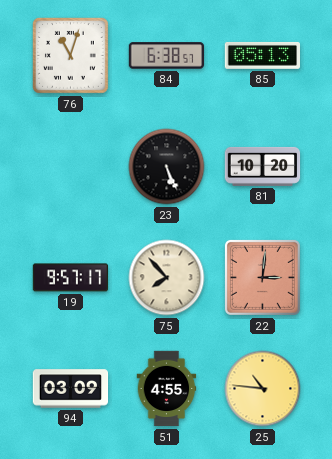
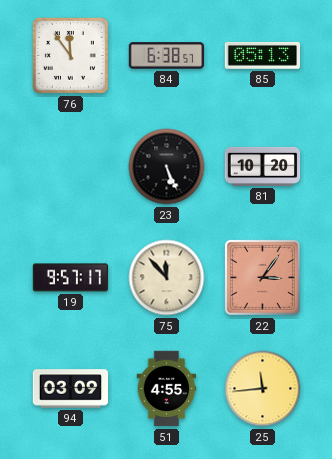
76: 11:03 -> 11:54
75: 7:53 -> 11:53
22: 3:01 -> 3:06
25: 10:46 -> 11:44
